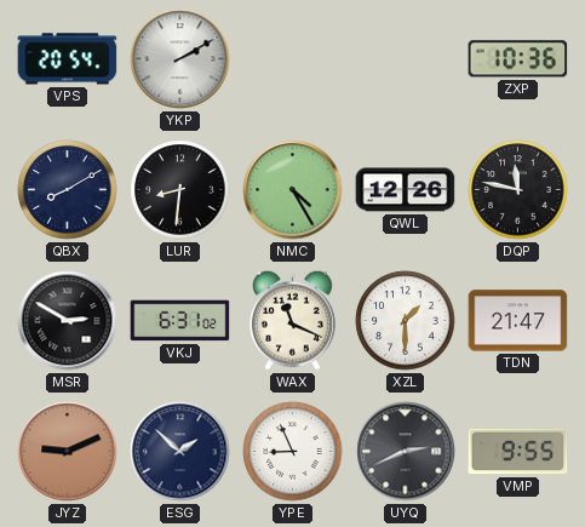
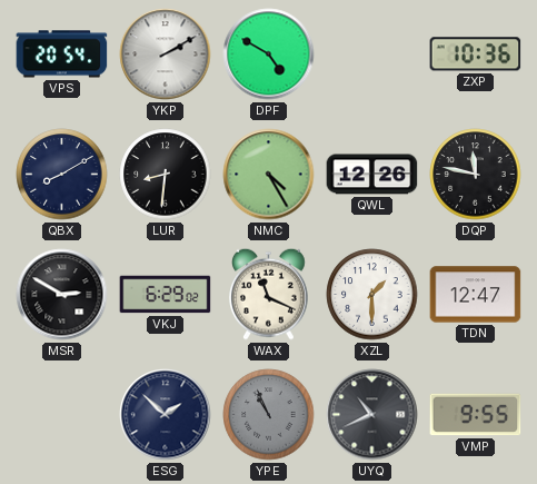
DPF: none -> 4:50
VKJ: 6:31 -> 6:29
TDN: 21:47 -> 12:47
JYZ: 9:11 -> none
YPE: 8:56 -> 10:56
YPE dial: white -> grey
UYQ: 2:41 -> 10:41
